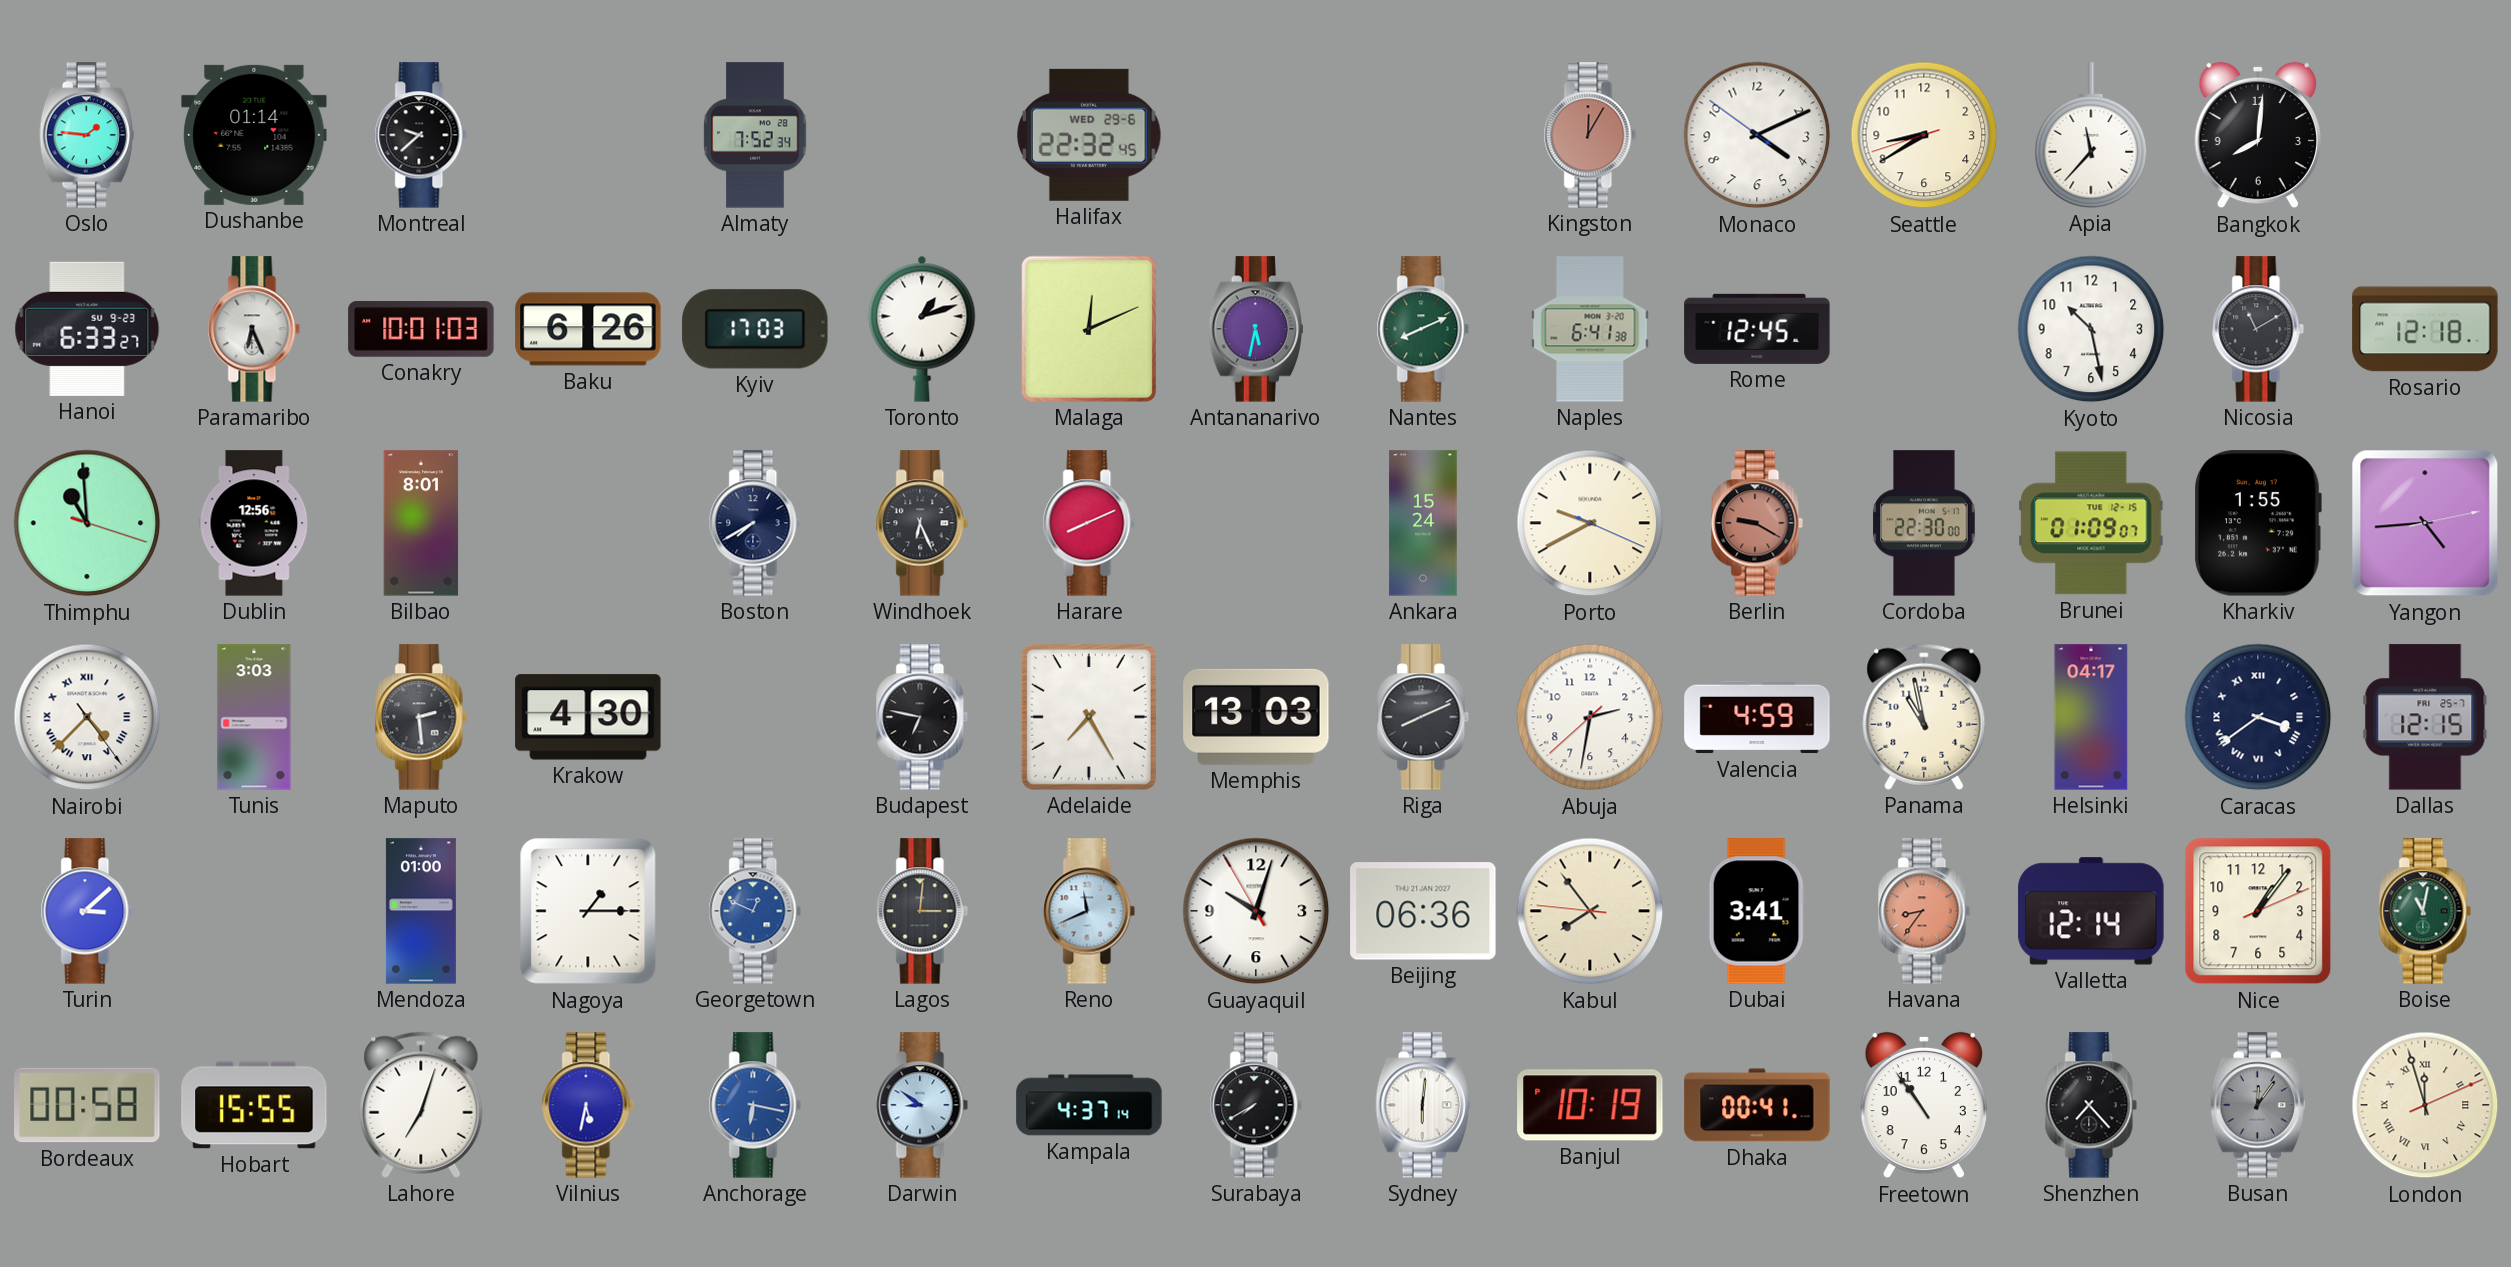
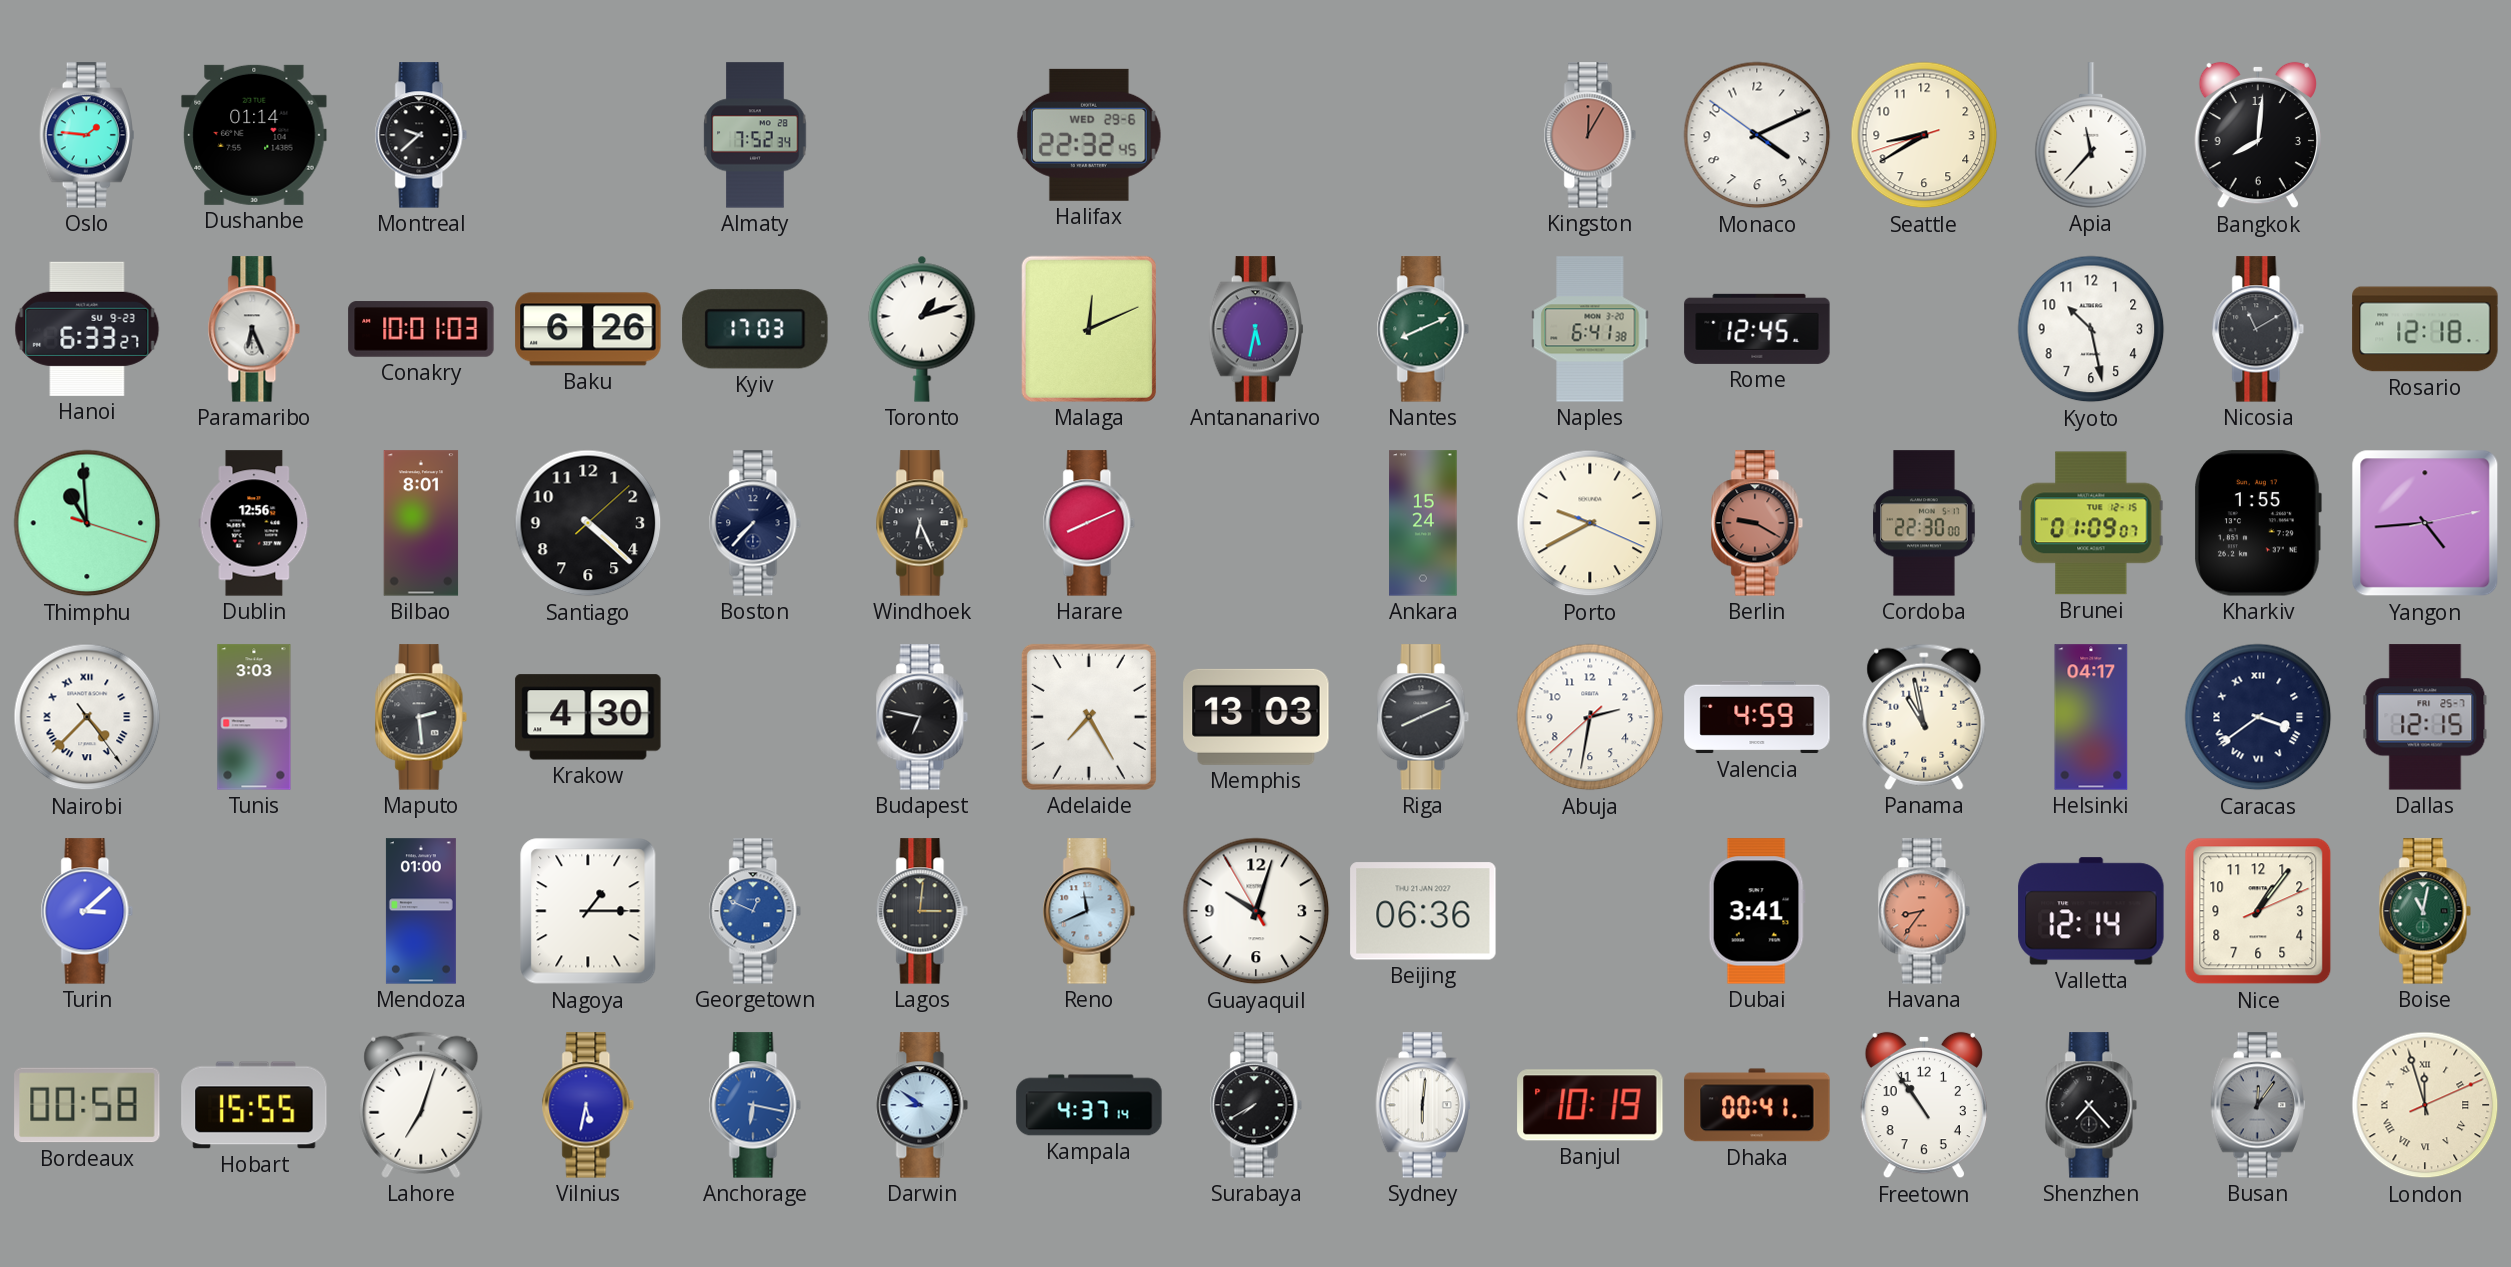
Santiago: none -> 4:22
Boston: 7:40 -> 7:37
Kabul: 7:53 -> none
